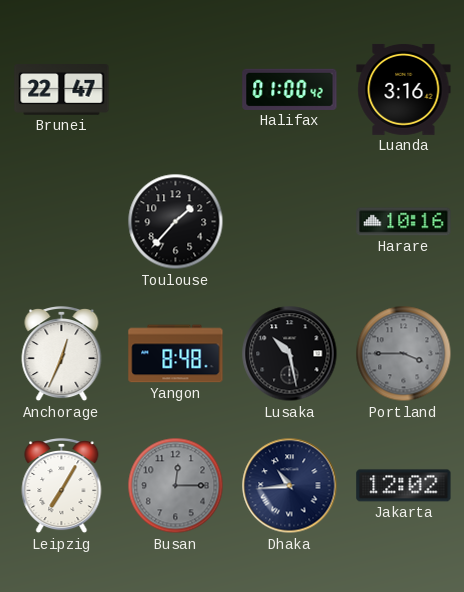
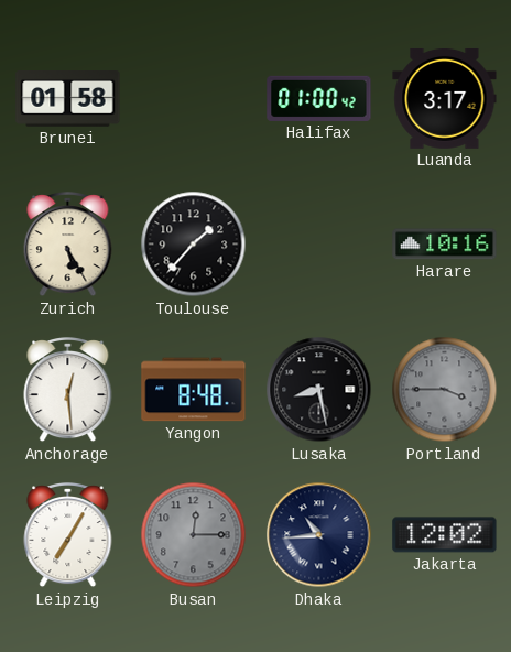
Brunei: 22:47 -> 01:58
Luanda: 3:16 -> 3:17
Zurich: none -> 5:25
Anchorage: 12:34 -> 12:29
Lusaka: 10:28 -> 8:28
